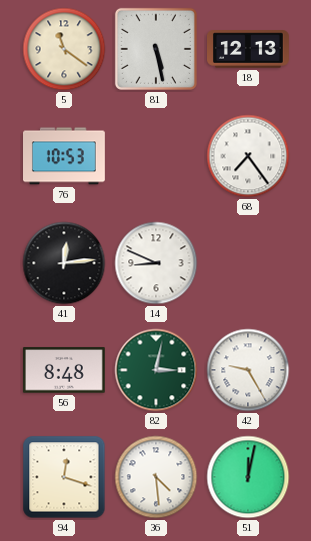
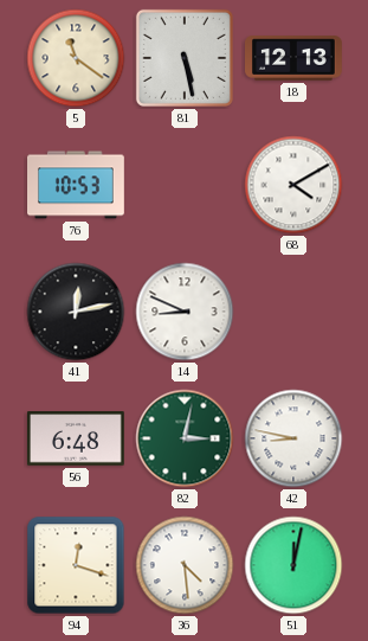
68: 7:24 -> 4:10
41: 12:14 -> 12:13
56: 8:48 -> 6:48
42: 9:25 -> 8:47
